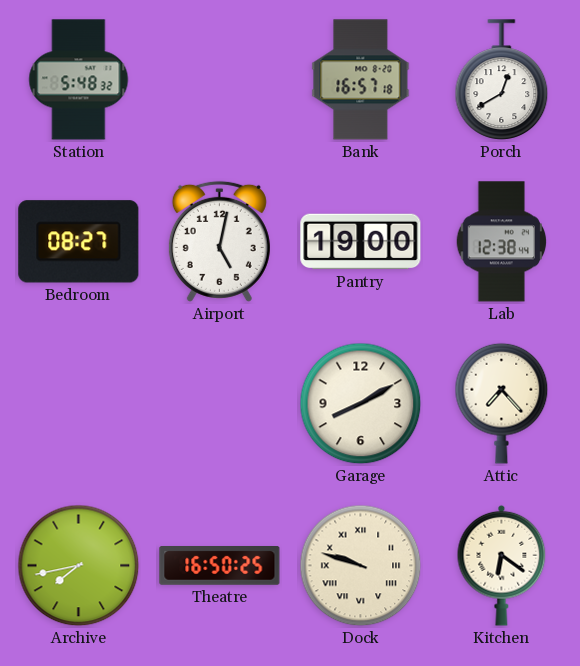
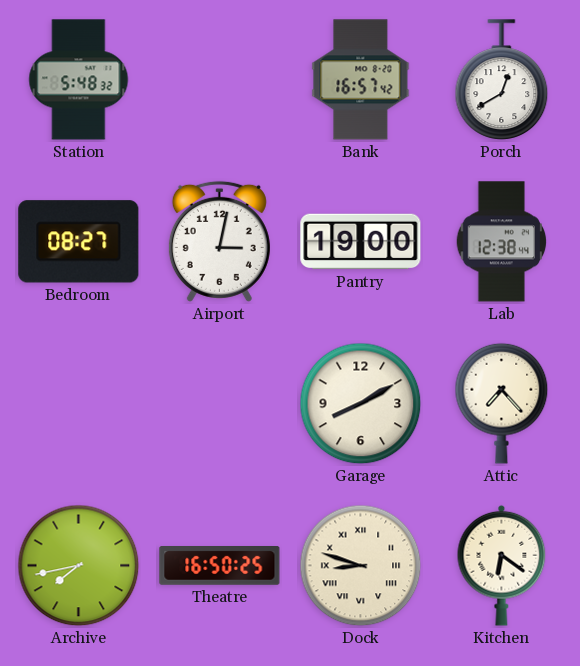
Bank: 16:57:18 -> 16:57:42
Airport: 5:02 -> 3:02
Dock: 9:48 -> 8:48
